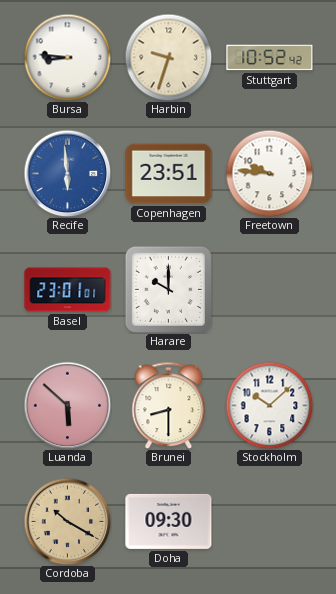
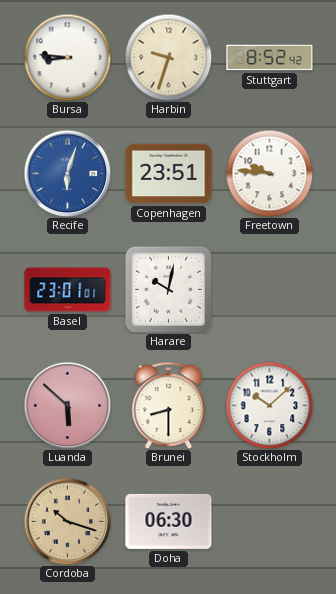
Stuttgart: 10:52 -> 8:52
Recife: 5:59 -> 6:03
Harare: 10:00 -> 10:02
Cordoba: 10:20 -> 10:18
Doha: 09:30 -> 06:30
